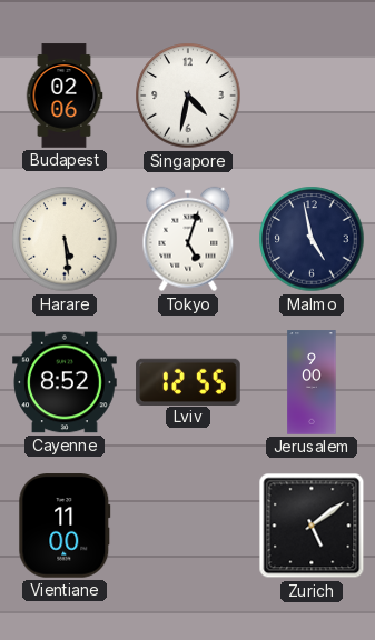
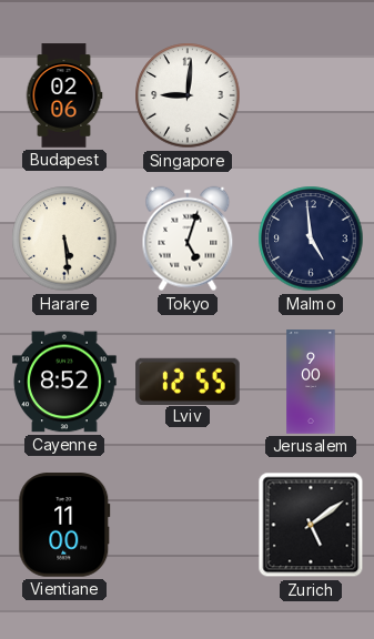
Singapore: 4:32 -> 9:01
Malmo: 4:58 -> 4:59
